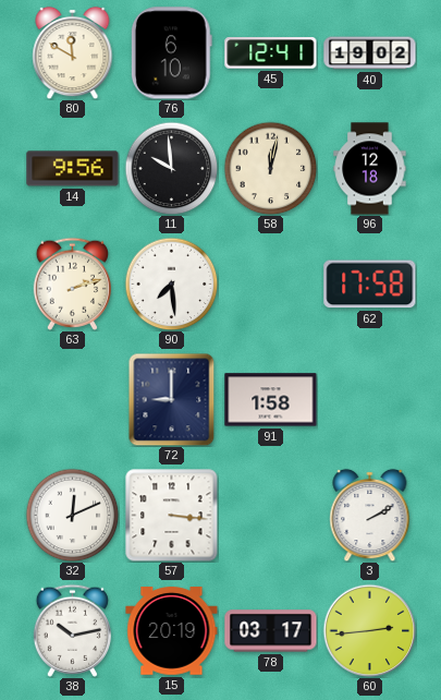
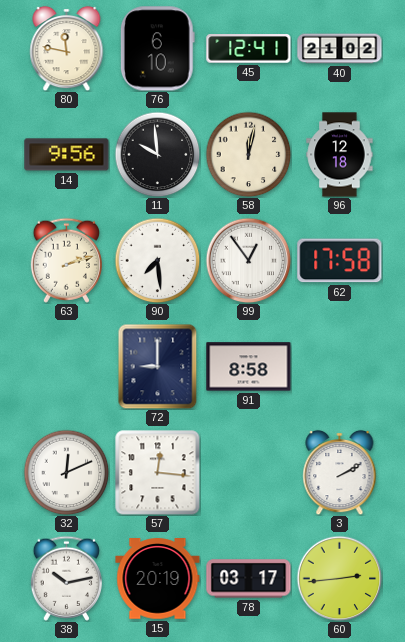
80: 11:50 -> 11:47
40: 19:02 -> 21:02
99: none -> 12:54
91: 1:58 -> 8:58
57: 3:16 -> 12:16
